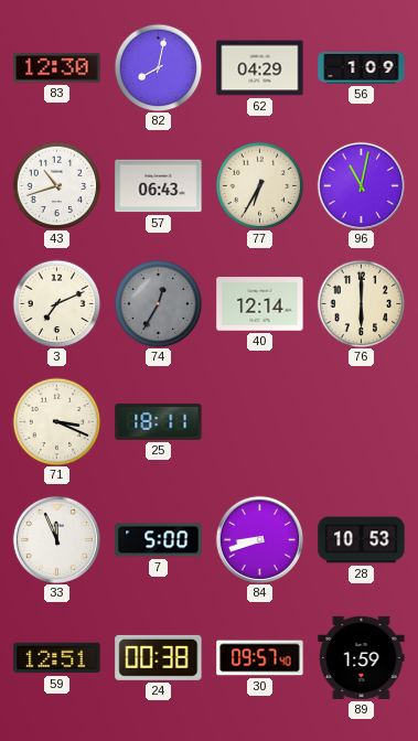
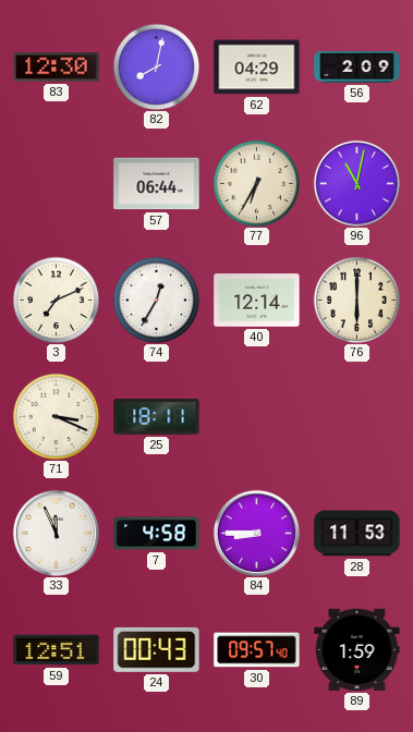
56: 1:09 -> 2:09
43: 10:42 -> none
57: 06:43 -> 06:44
74 dial: grey -> white
7: 5:00 -> 4:58
84: 8:42 -> 8:45
28: 10:53 -> 11:53
24: 00:38 -> 00:43
